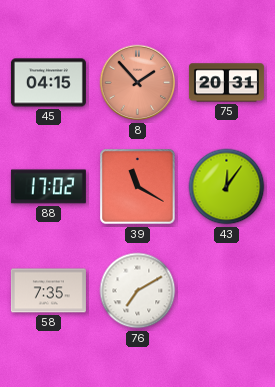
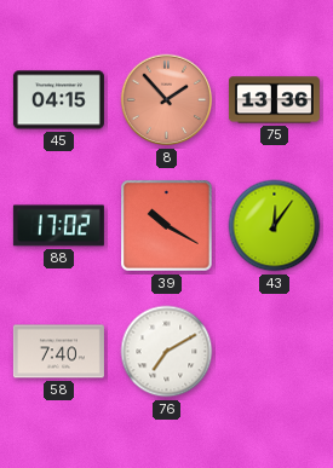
75: 20:31 -> 13:36
39: 11:20 -> 10:20
58: 7:35 -> 7:40
